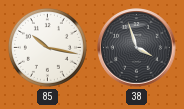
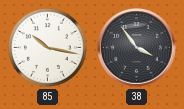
38: 3:57 -> 3:54
